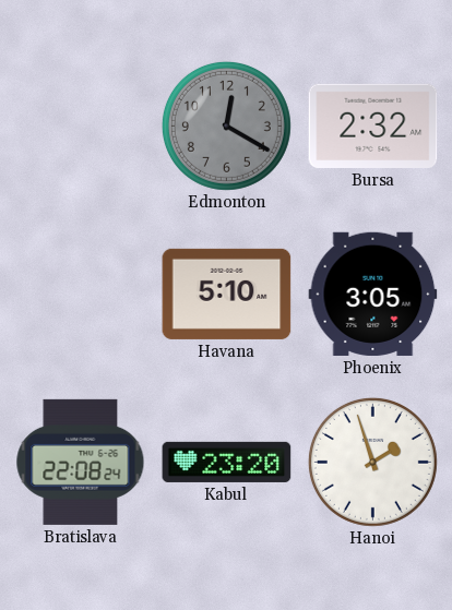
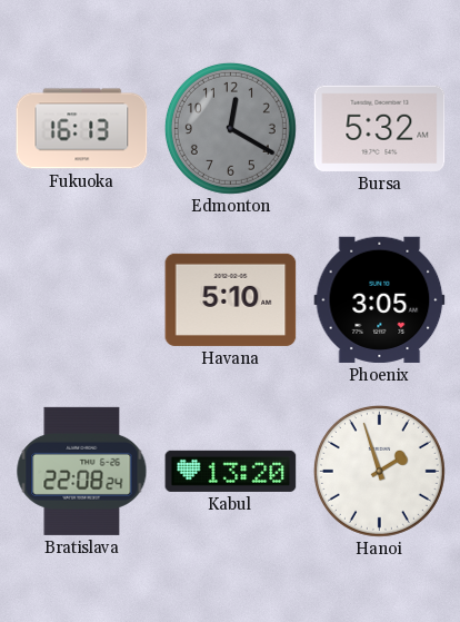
Fukuoka: none -> 16:13
Bursa: 2:32 -> 5:32
Kabul: 23:20 -> 13:20
